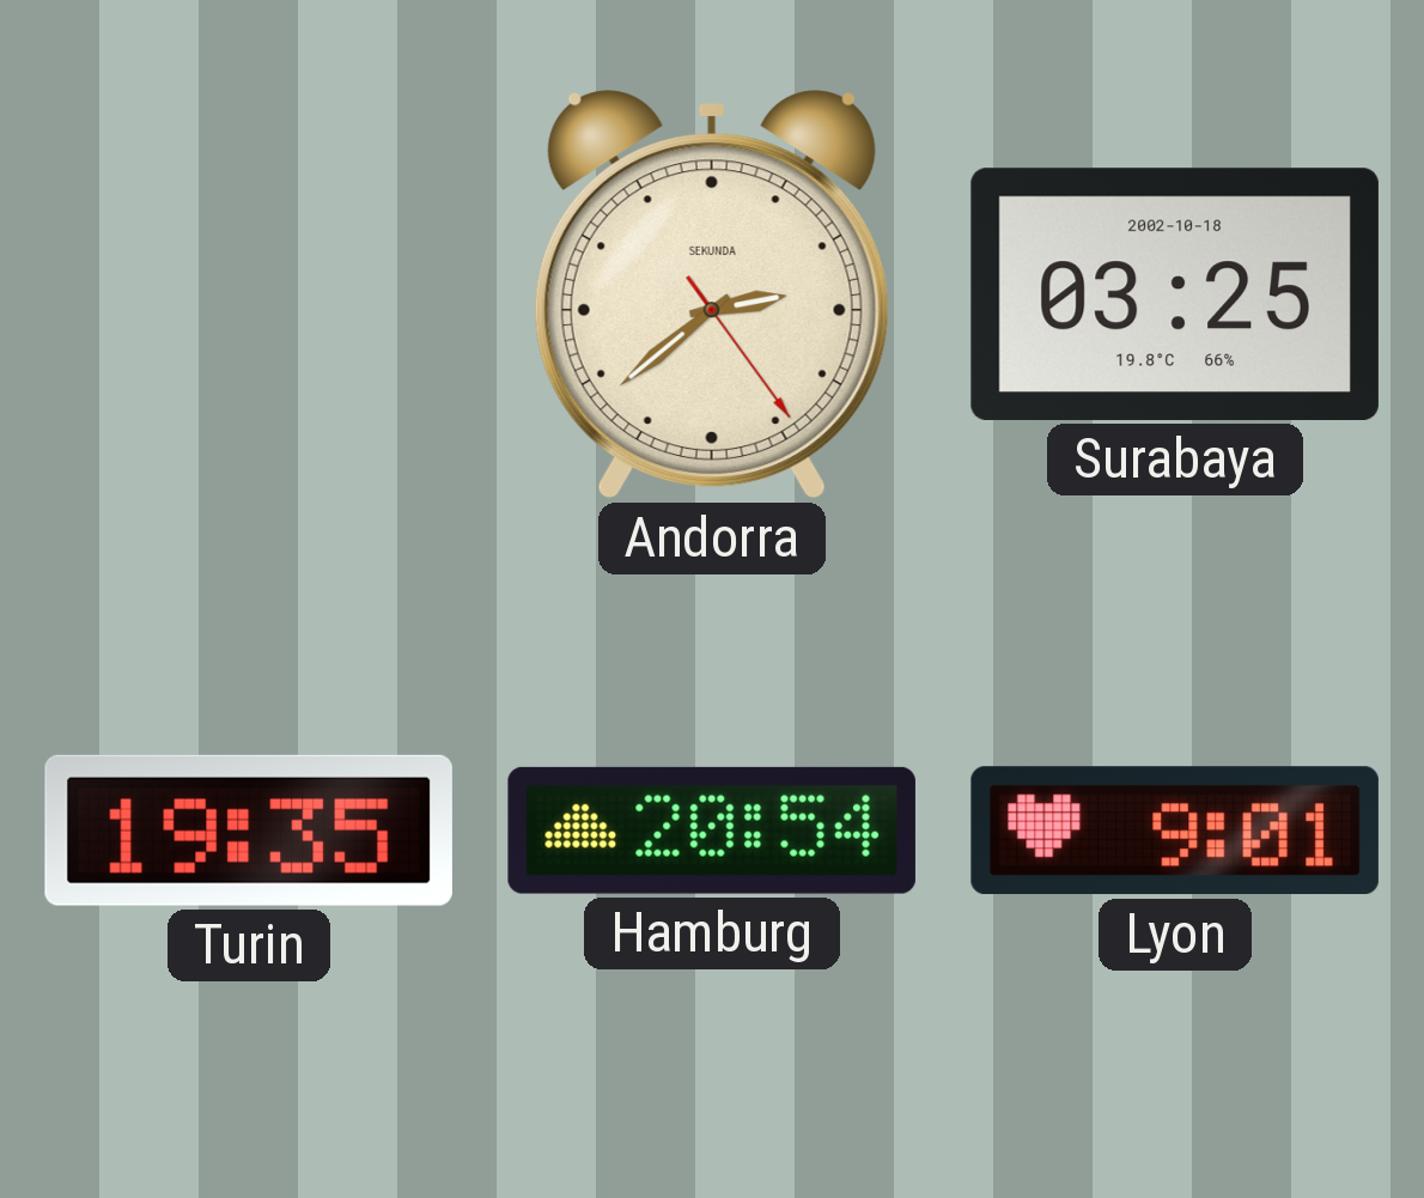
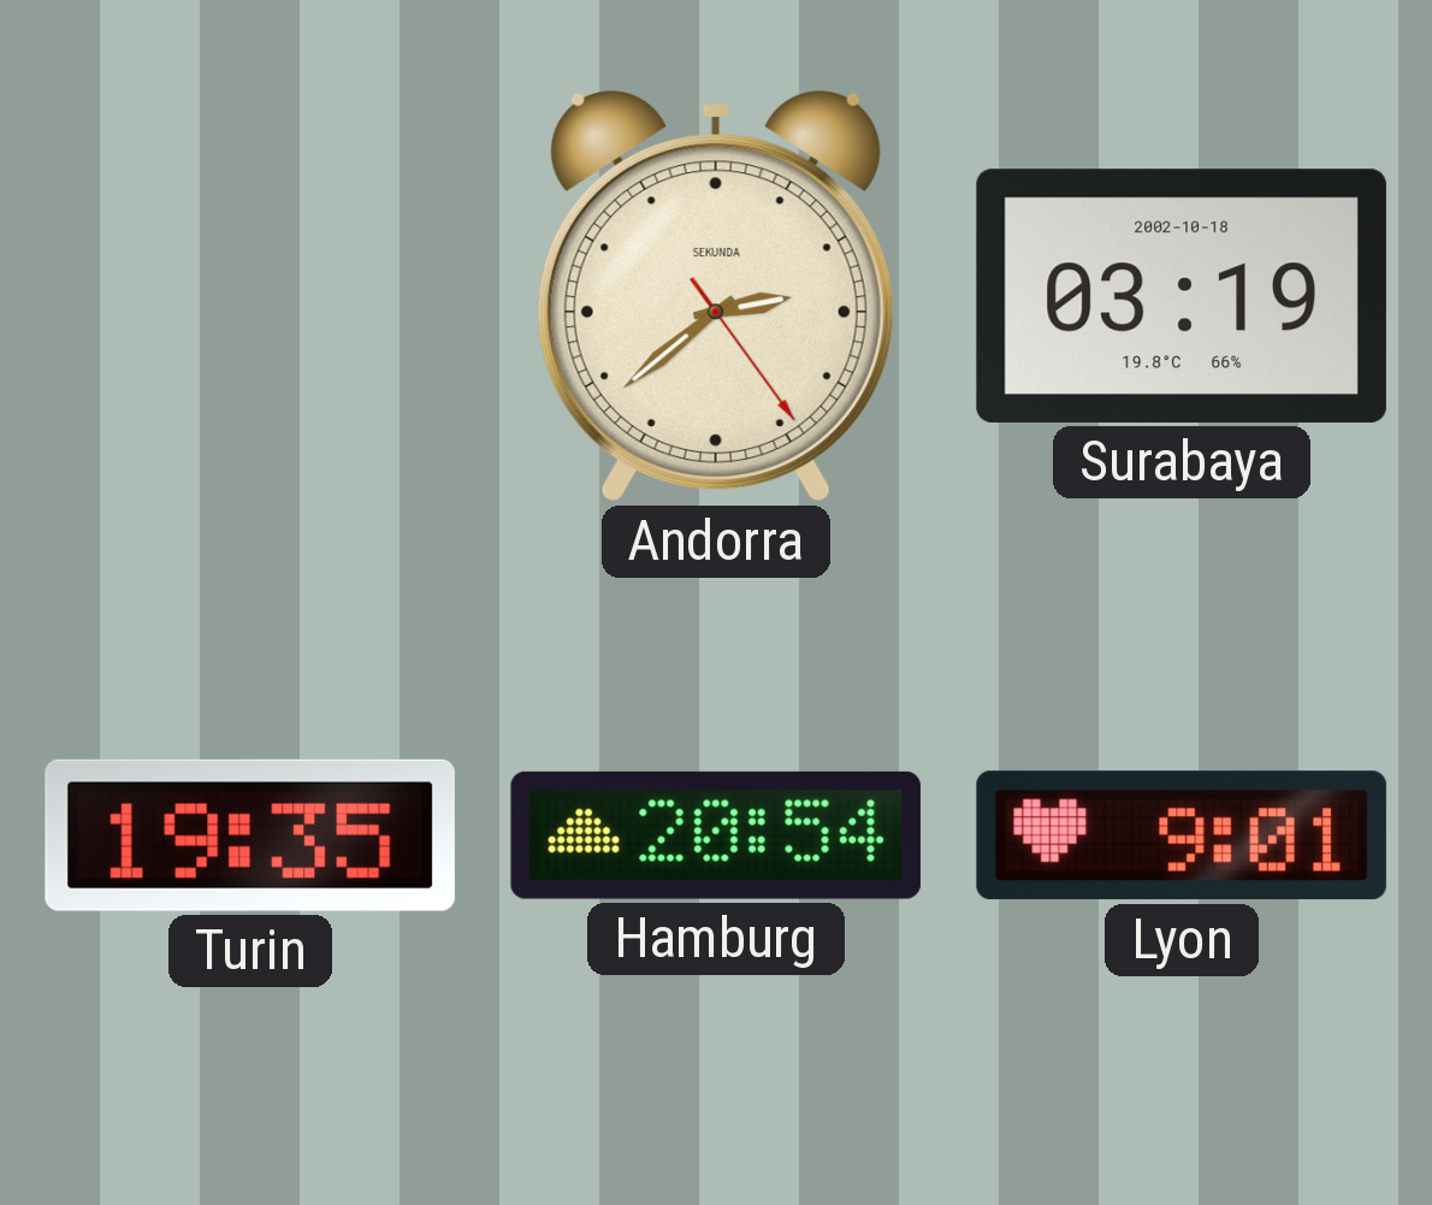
Surabaya: 03:25 -> 03:19
